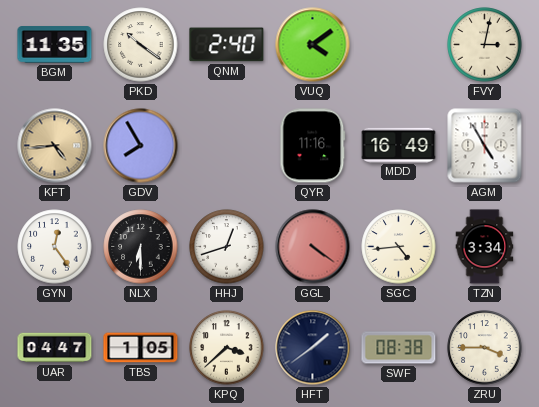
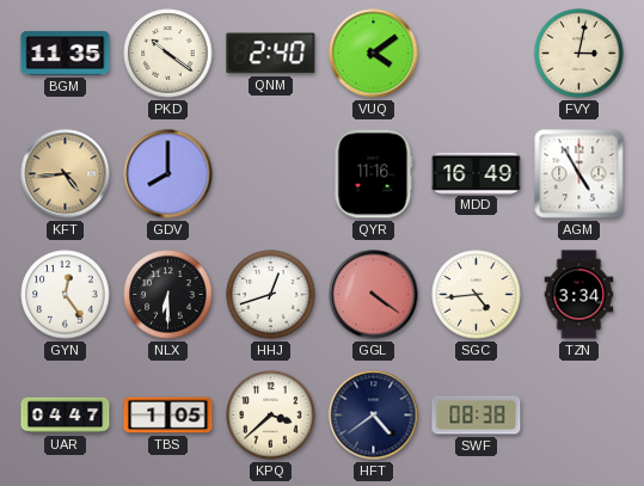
GDV: 7:55 -> 8:00
HFT: 1:39 -> 4:39
ZRU: 3:45 -> none
